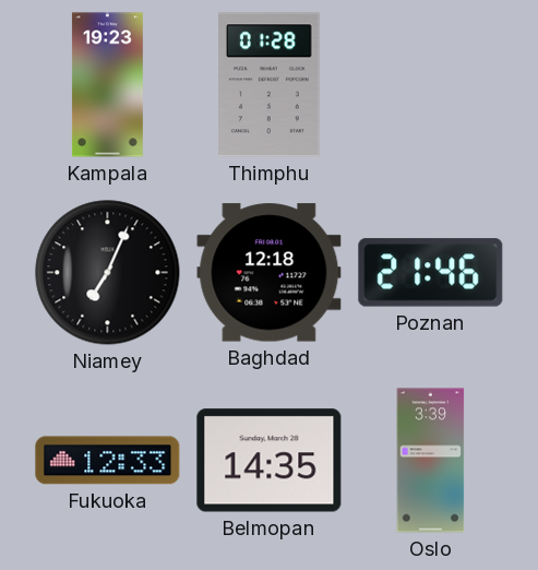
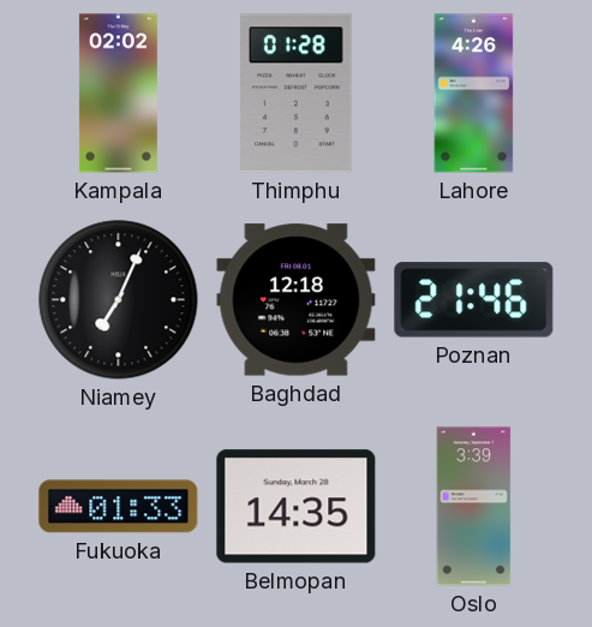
Kampala: 19:23 -> 02:02
Lahore: none -> 4:26
Fukuoka: 12:33 -> 01:33
